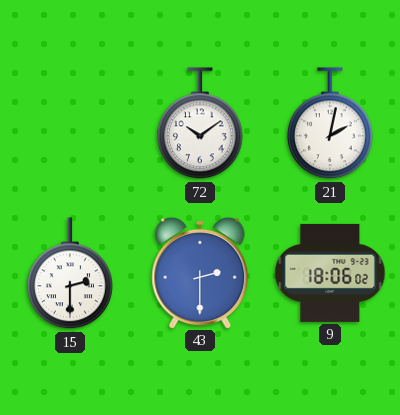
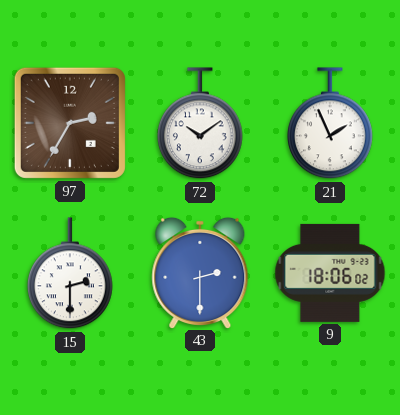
97: none -> 2:35
21: 2:02 -> 1:56
